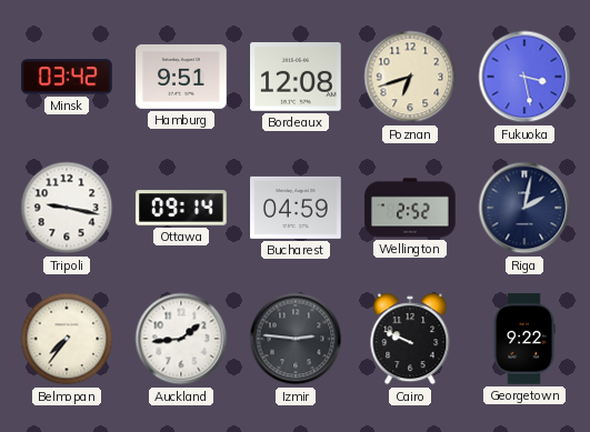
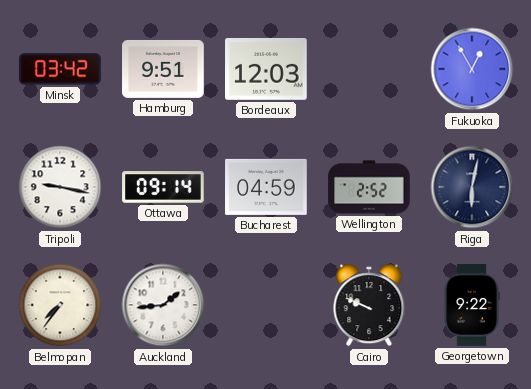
Bordeaux: 12:08 -> 12:03
Poznan: 6:42 -> none
Fukuoka: 3:28 -> 12:55
Riga: 2:02 -> 6:02
Izmir: 2:46 -> none
